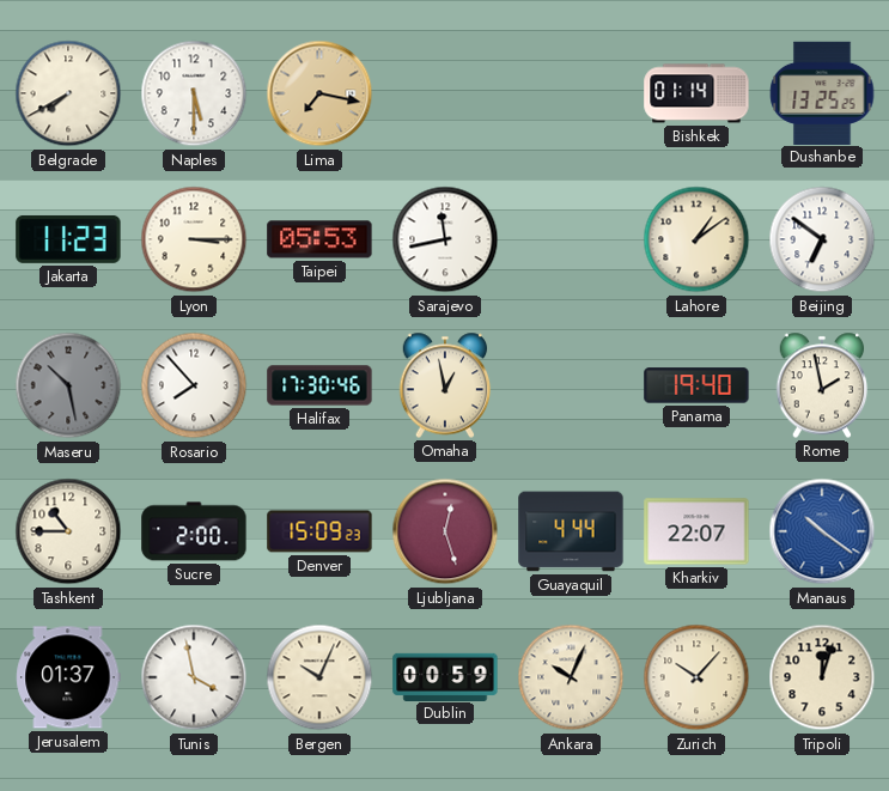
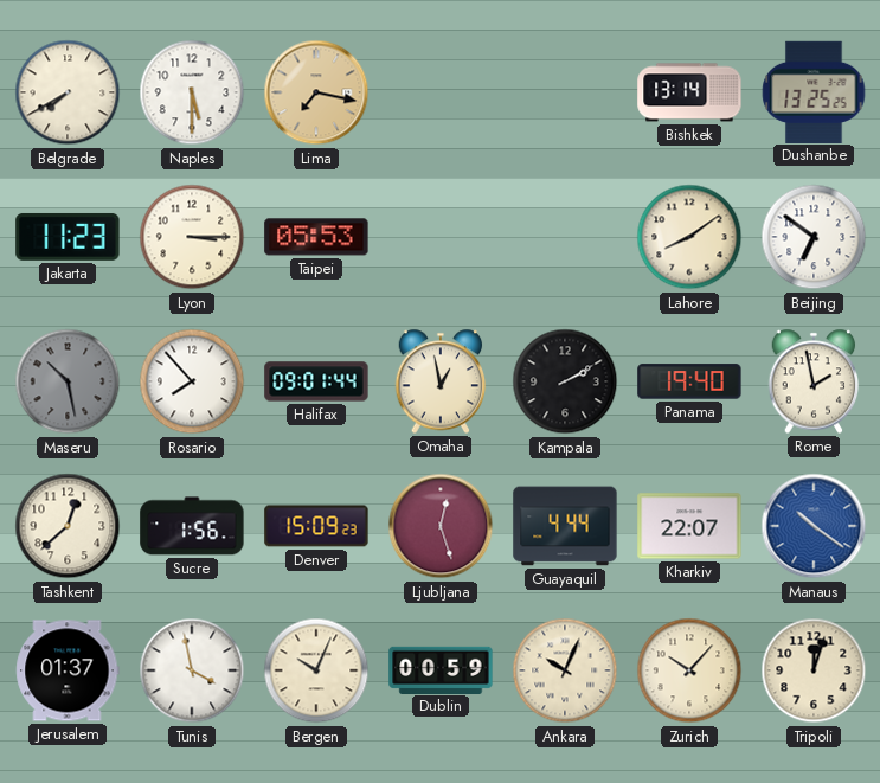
Bishkek: 01:14 -> 13:14
Sarajevo: 11:43 -> none
Lahore: 1:09 -> 8:09
Halifax: 17:30 -> 09:01
Kampala: none -> 2:10
Tashkent: 10:45 -> 12:38
Sucre: 2:00 -> 1:56
